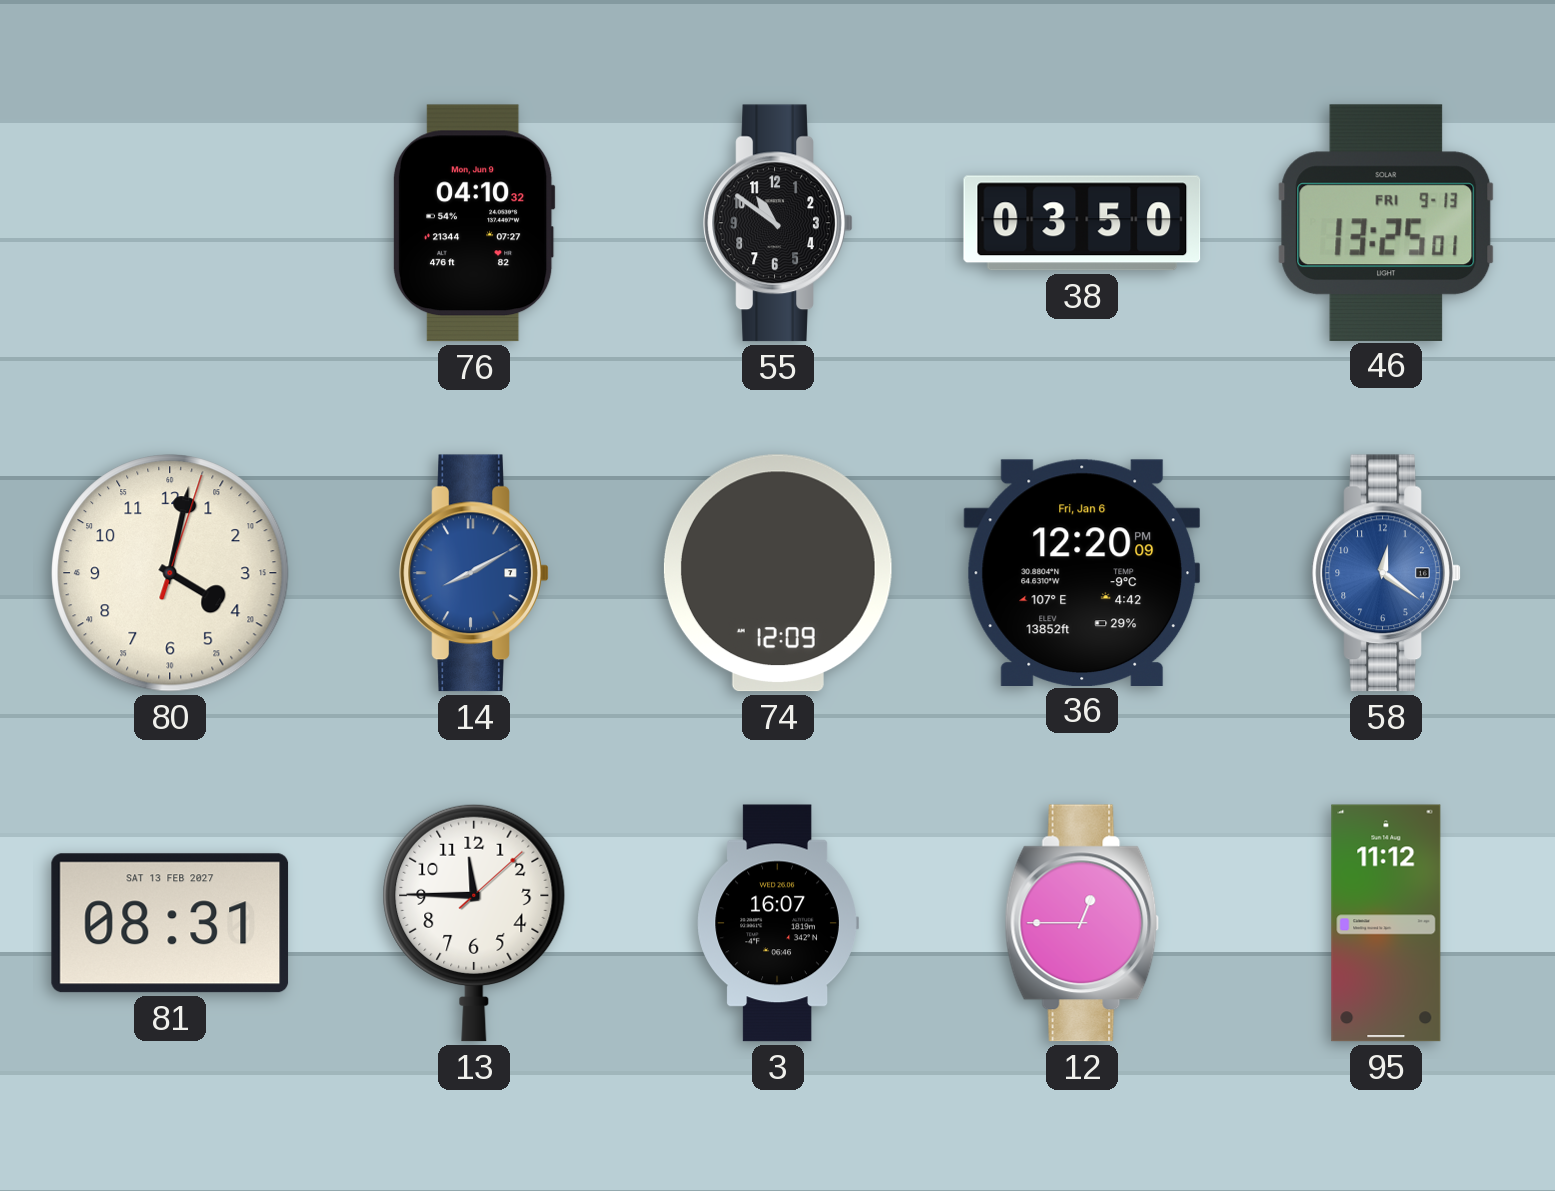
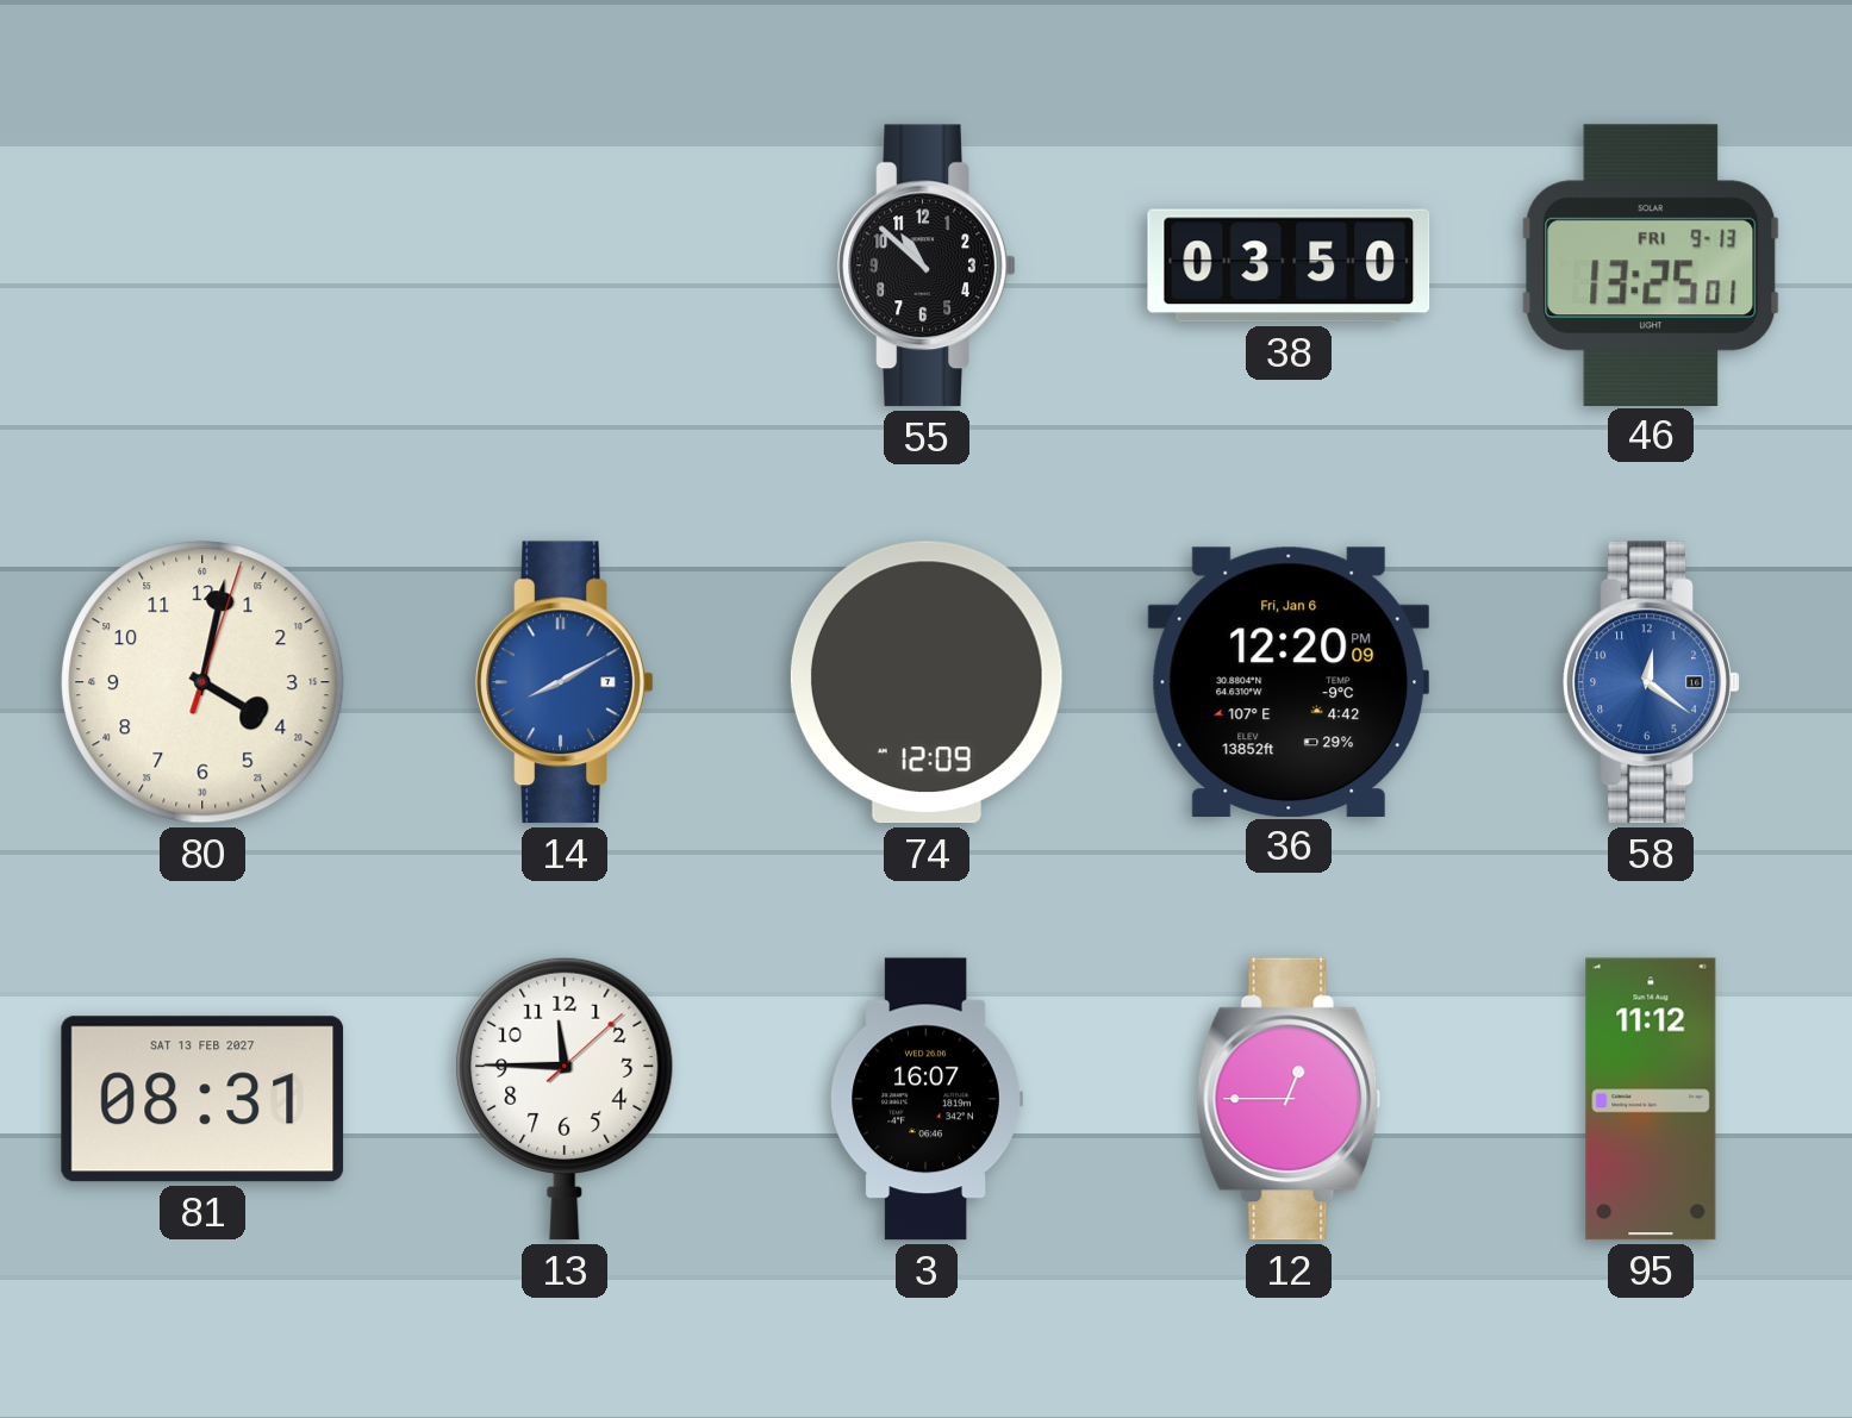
76: 04:10 -> none
55: 10:51 -> 10:52
